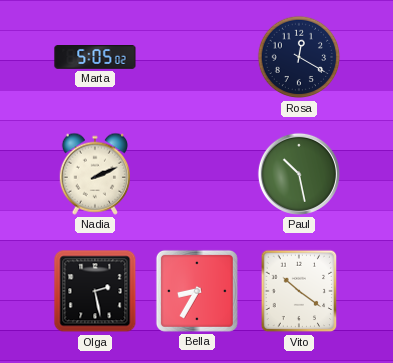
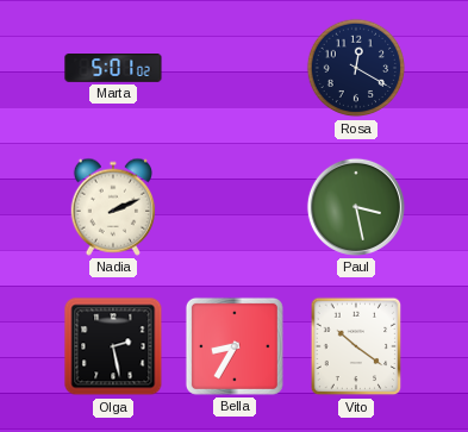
Marta: 5:05 -> 5:01
Paul: 10:28 -> 3:28
